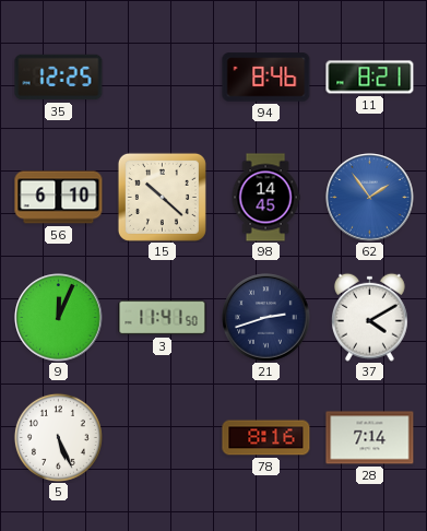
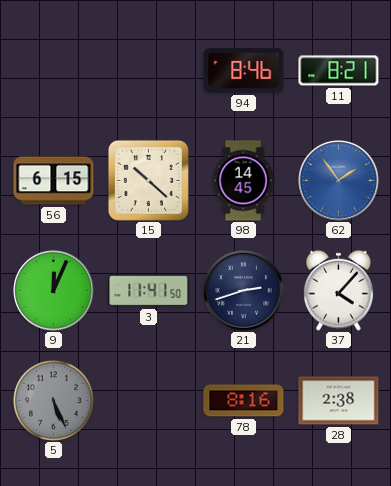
35: 12:25 -> none
56: 6:10 -> 6:15
37: 4:10 -> 4:07
5 dial: white -> grey
28: 7:14 -> 2:38
